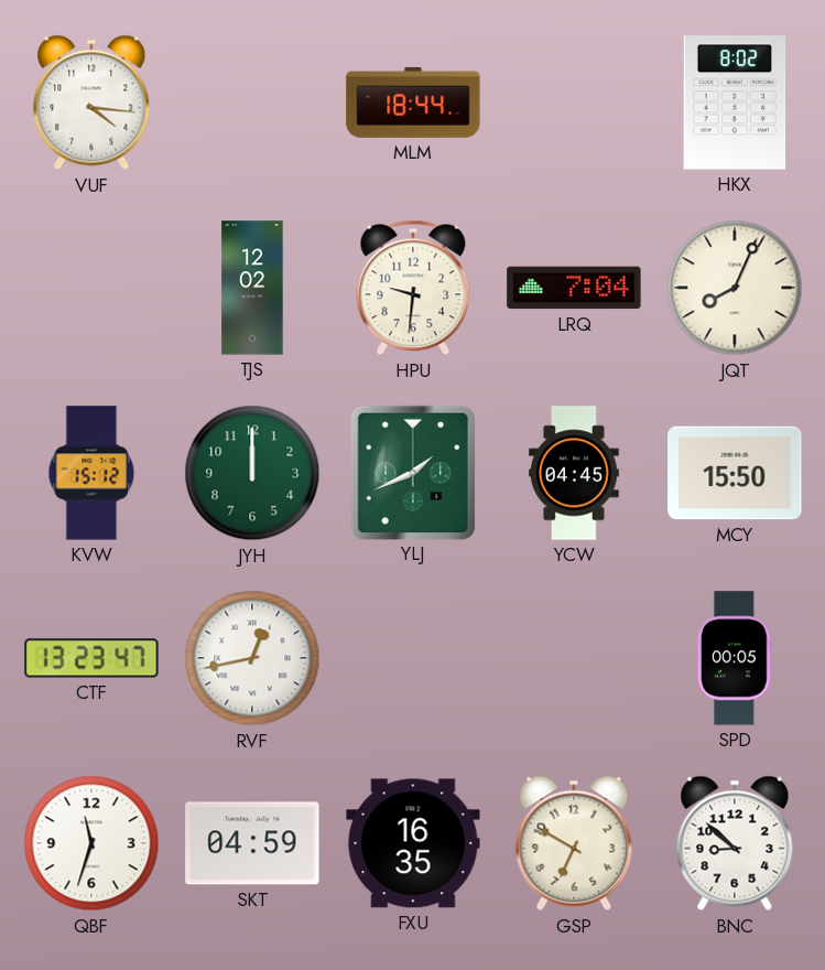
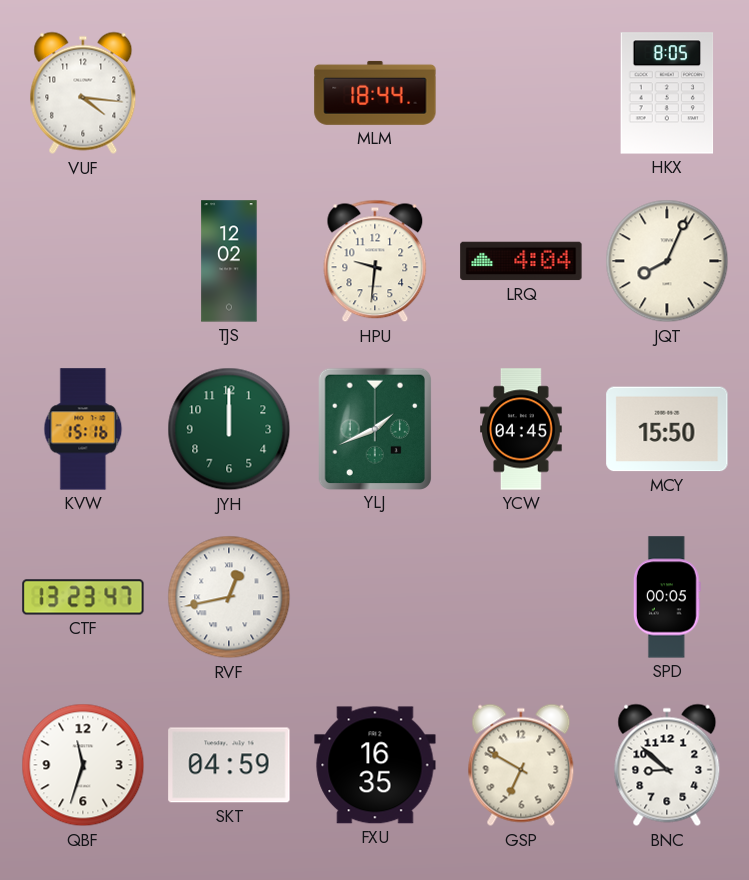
HKX: 8:02 -> 8:05
LRQ: 7:04 -> 4:04
KVW: 15:12 -> 15:16
